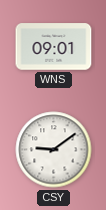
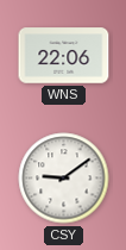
WNS: 09:01 -> 22:06
